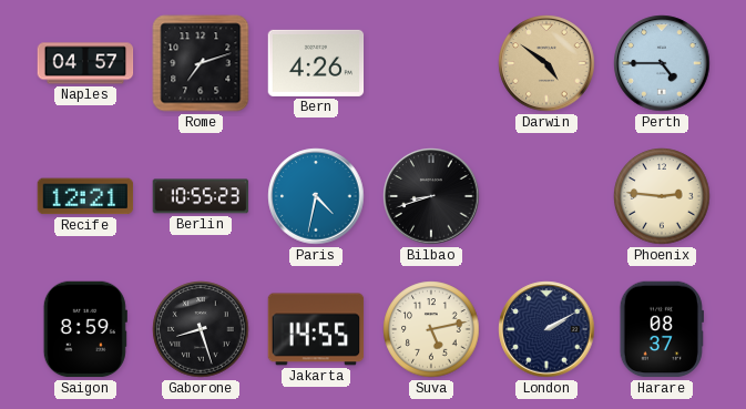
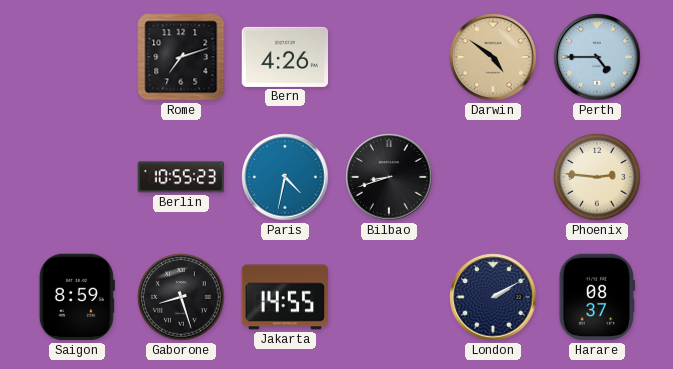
Naples: 04:57 -> none
Recife: 12:21 -> none
Suva: 5:13 -> none
